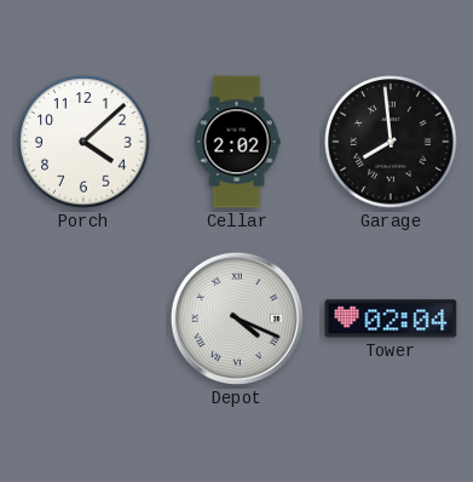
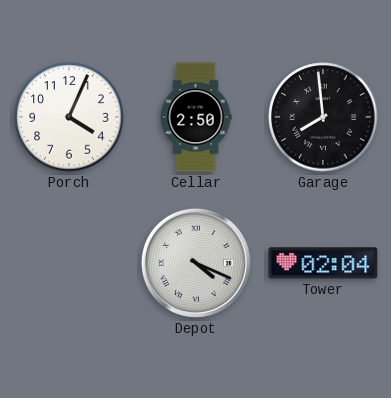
Porch: 4:08 -> 4:04
Cellar: 2:02 -> 2:50
